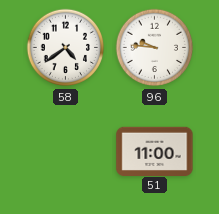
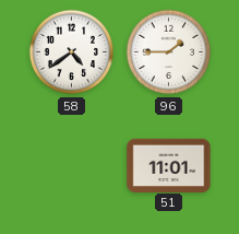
96: 9:46 -> 1:45
51: 11:00 -> 11:01
